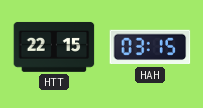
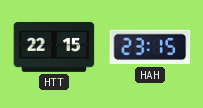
HAH: 03:15 -> 23:15
